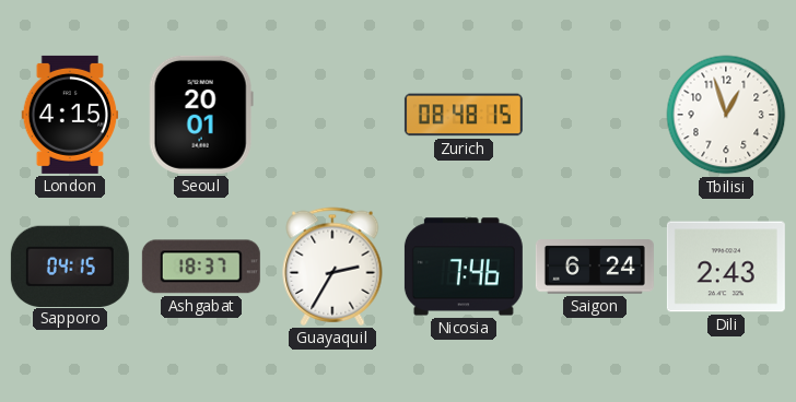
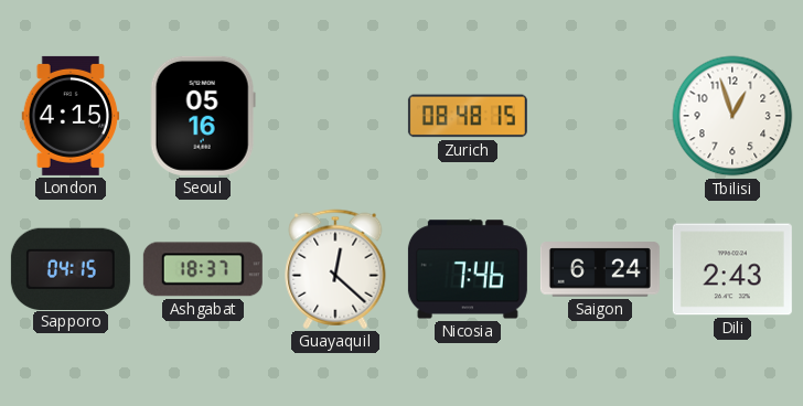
Seoul: 20:01 -> 05:16
Guayaquil: 2:35 -> 12:22
